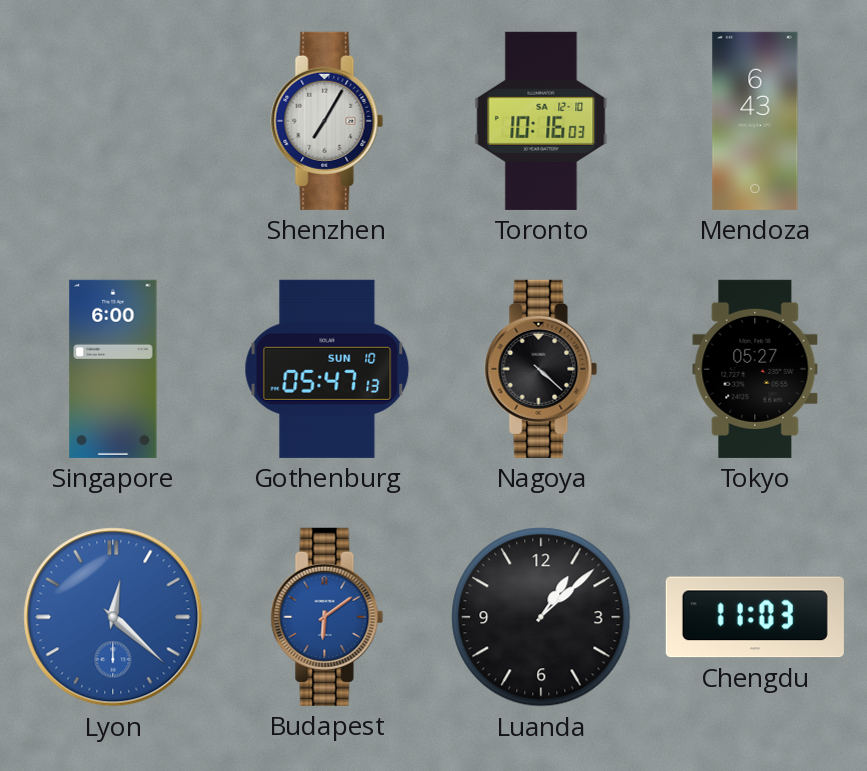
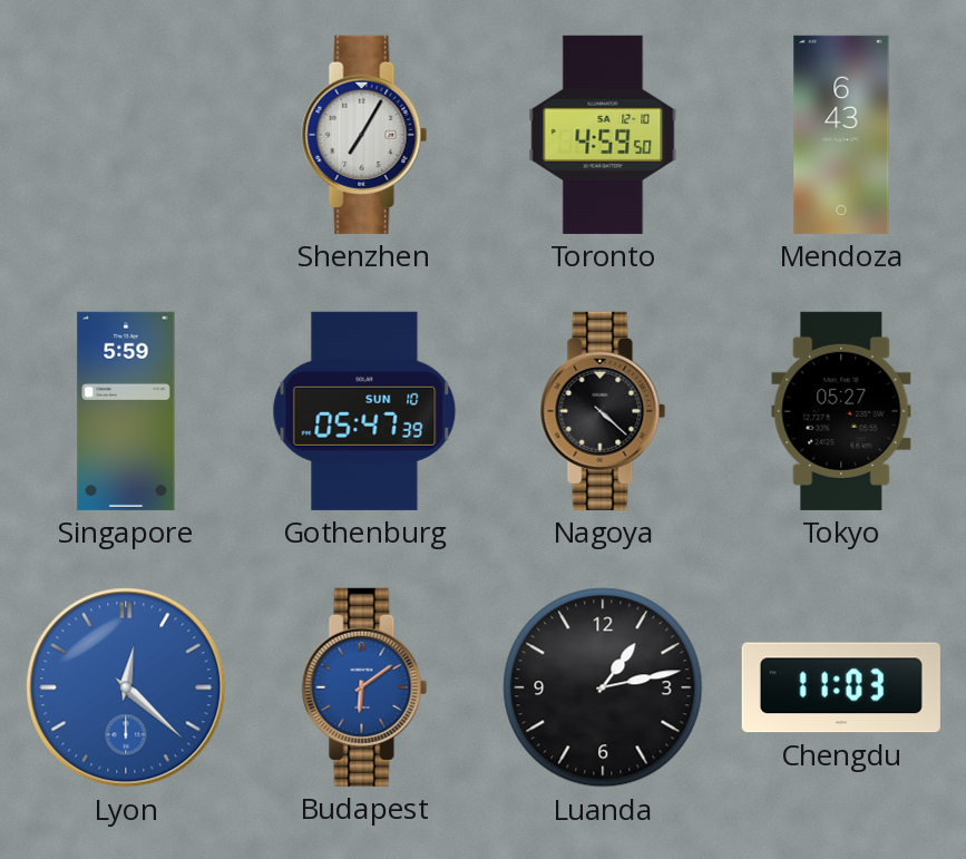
Toronto: 10:16 -> 4:59
Singapore: 6:00 -> 5:59
Gothenburg: 05:47:13 -> 05:47:39
Luanda: 1:08 -> 1:13
